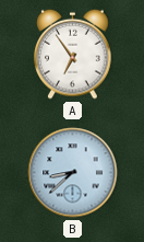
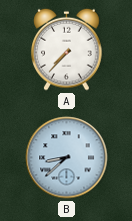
A: 6:54 -> 7:37
